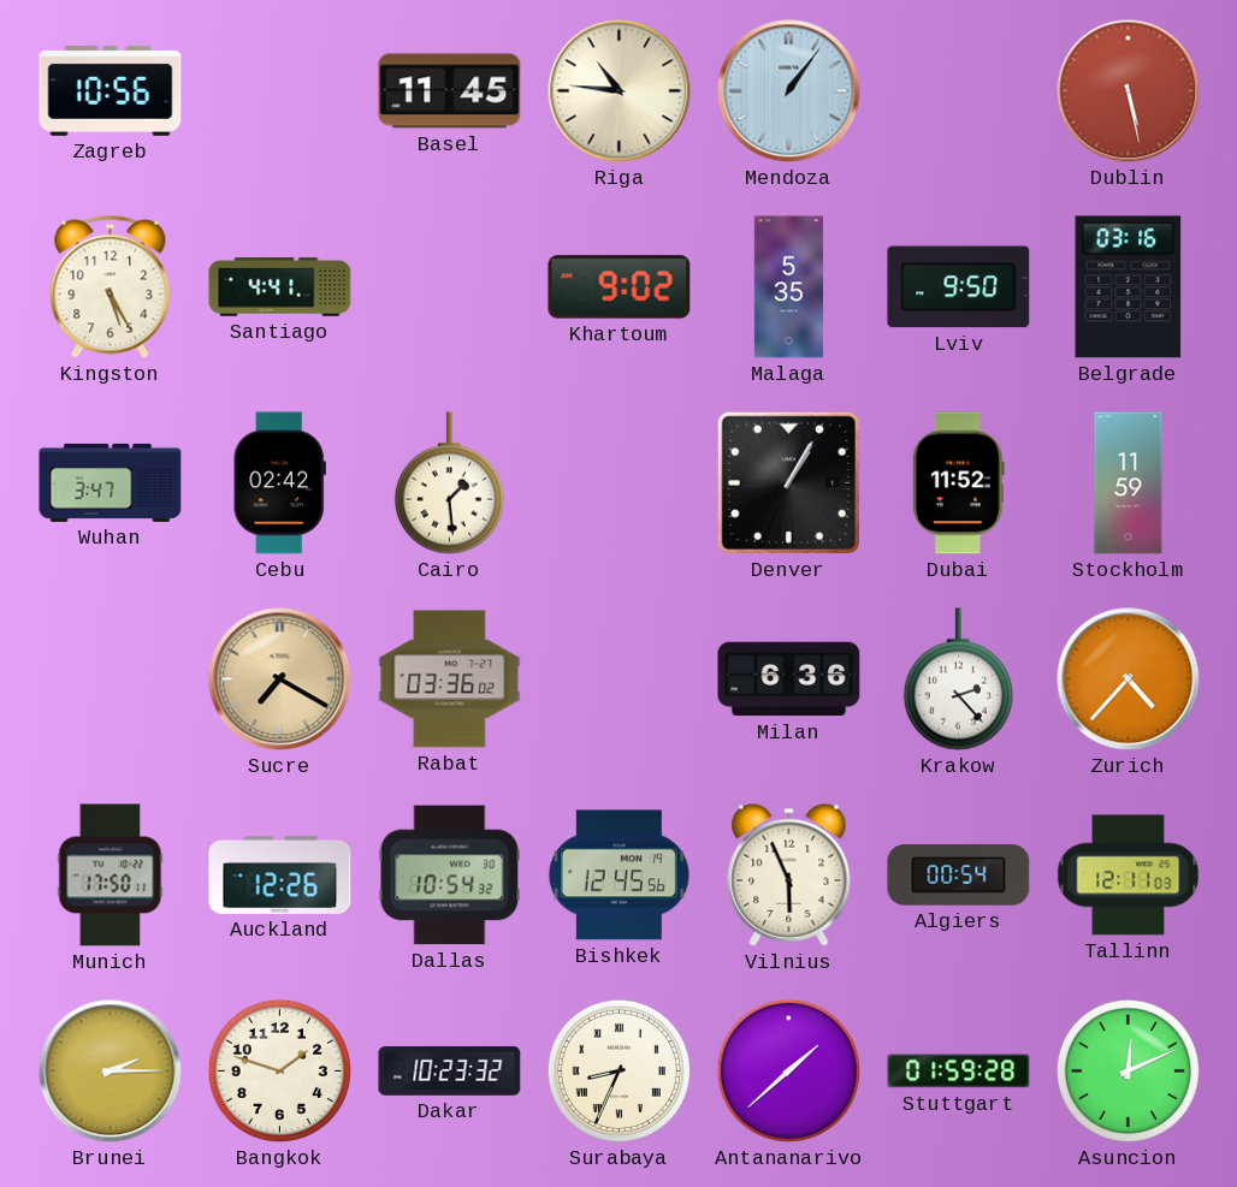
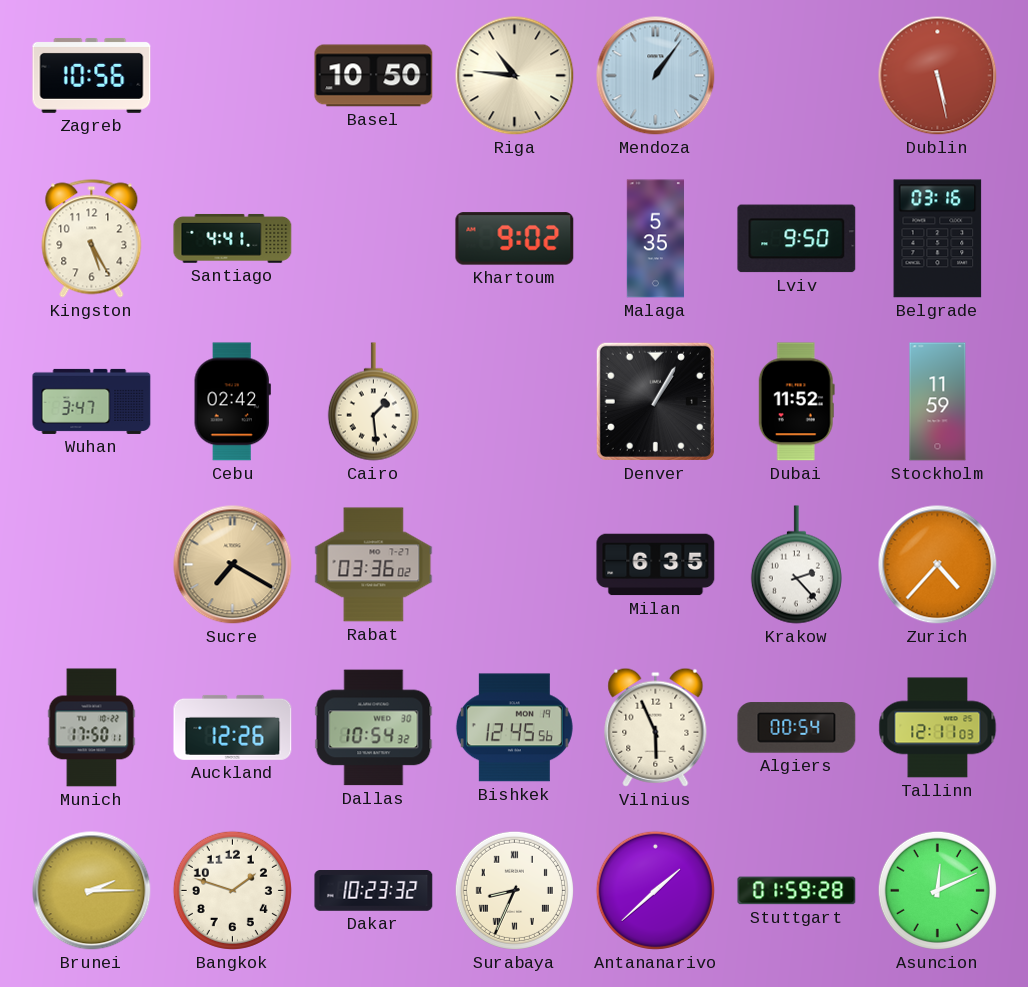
Basel: 11:45 -> 10:50
Milan: 6:36 -> 6:35
